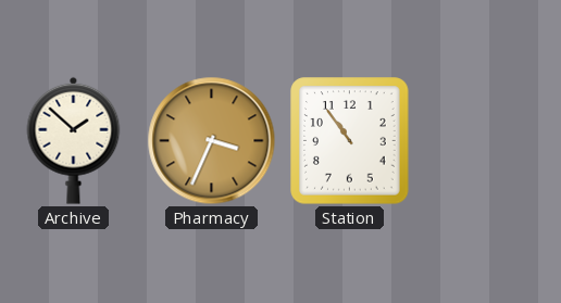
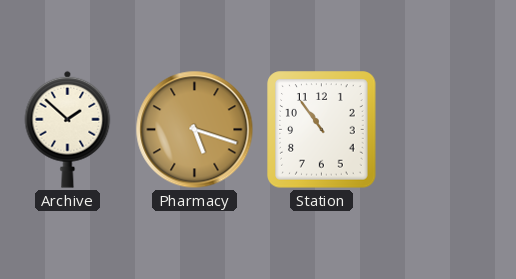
Pharmacy: 3:34 -> 5:18
